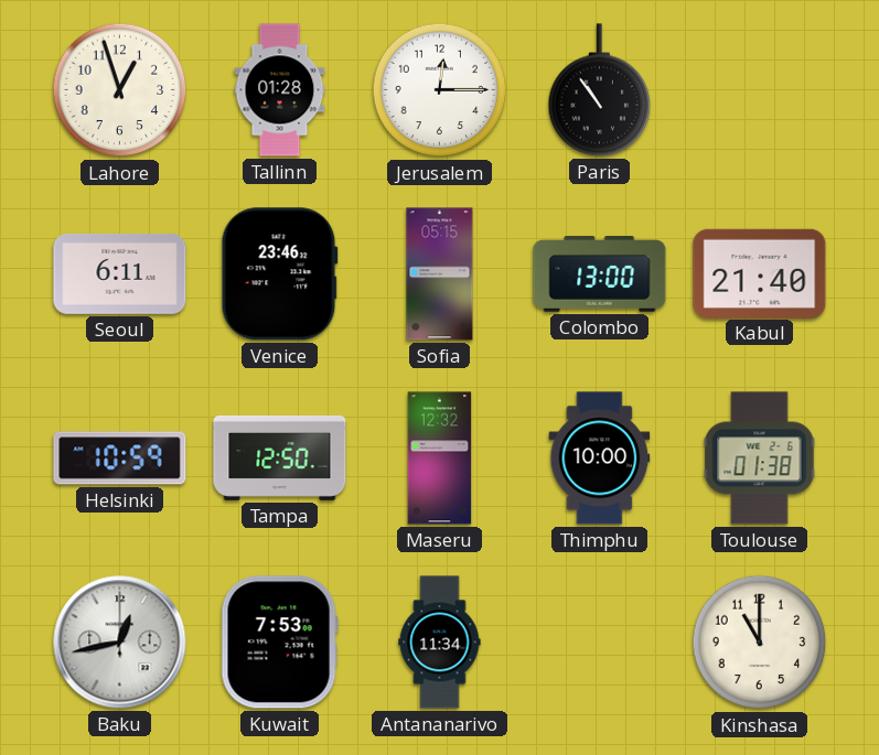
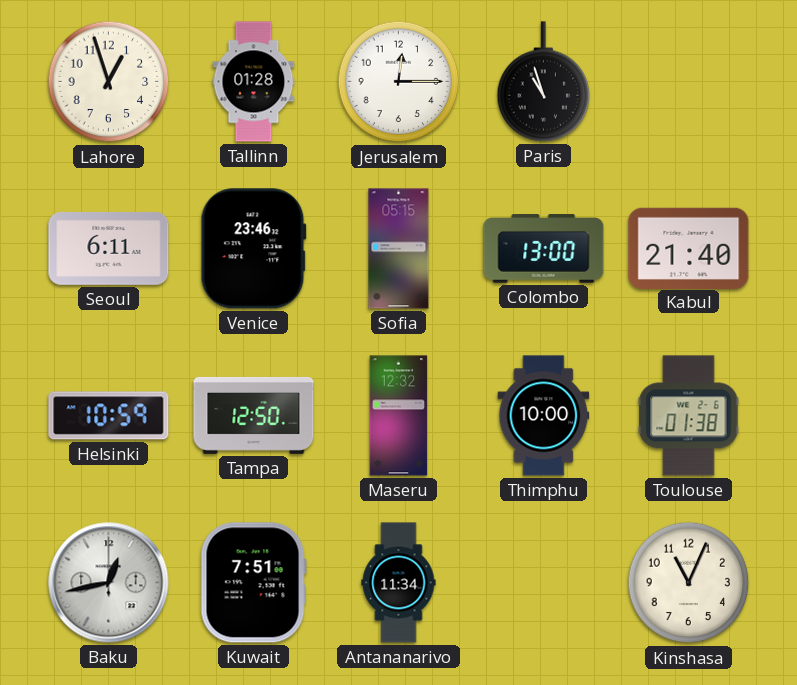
Paris: 10:54 -> 10:57
Kuwait: 7:53 -> 7:51
Kinshasa: 11:00 -> 11:04
